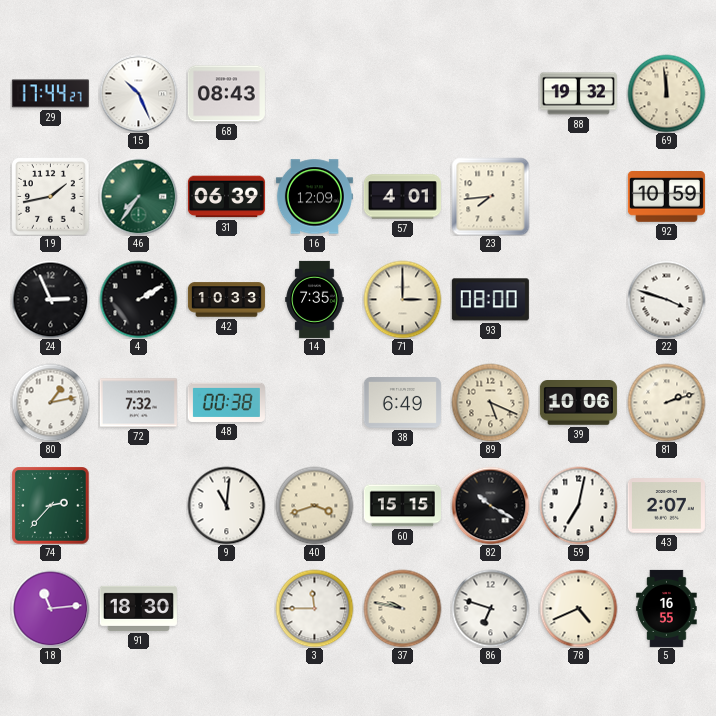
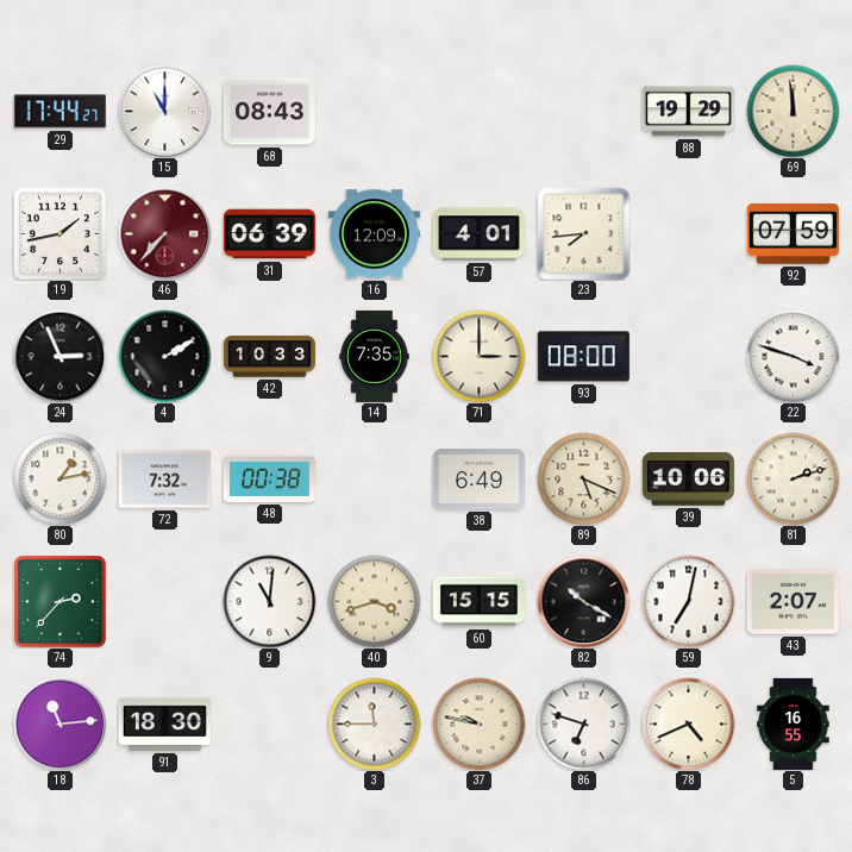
15: 10:26 -> 11:00
88: 19:32 -> 19:29
46: 7:36 -> 7:37
46 dial: green -> burgundy
92: 10:59 -> 07:59
